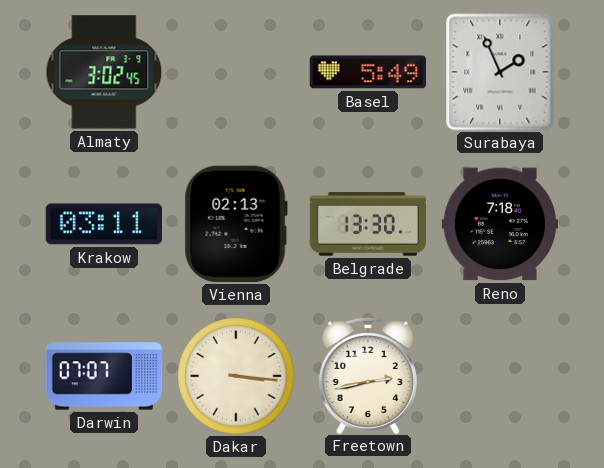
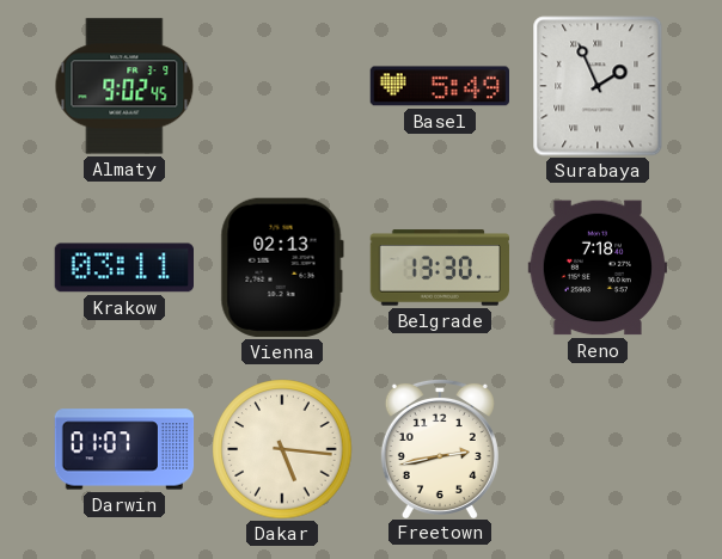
Almaty: 3:02 -> 9:02
Darwin: 07:07 -> 01:07
Dakar: 3:16 -> 5:16
